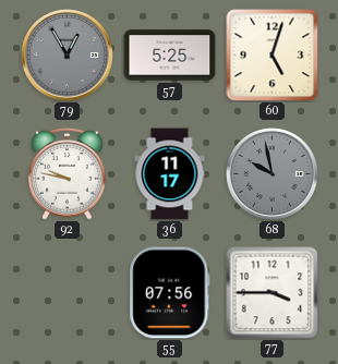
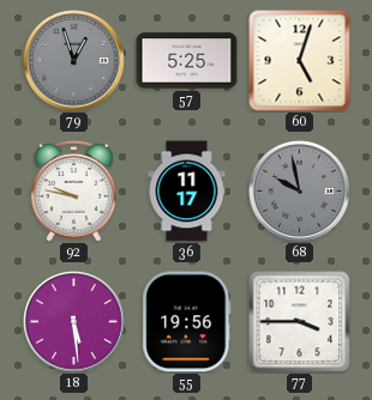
79: 12:55 -> 12:57
18: none -> 5:29
55: 07:56 -> 19:56
